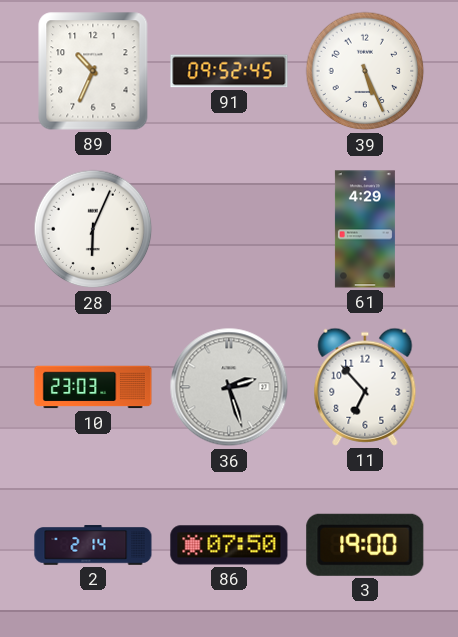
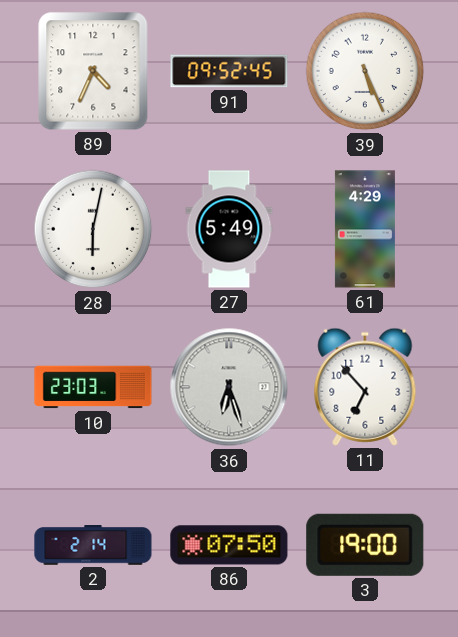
89: 10:34 -> 4:34
28: 6:04 -> 6:02
27: none -> 5:49
36: 2:27 -> 6:27
